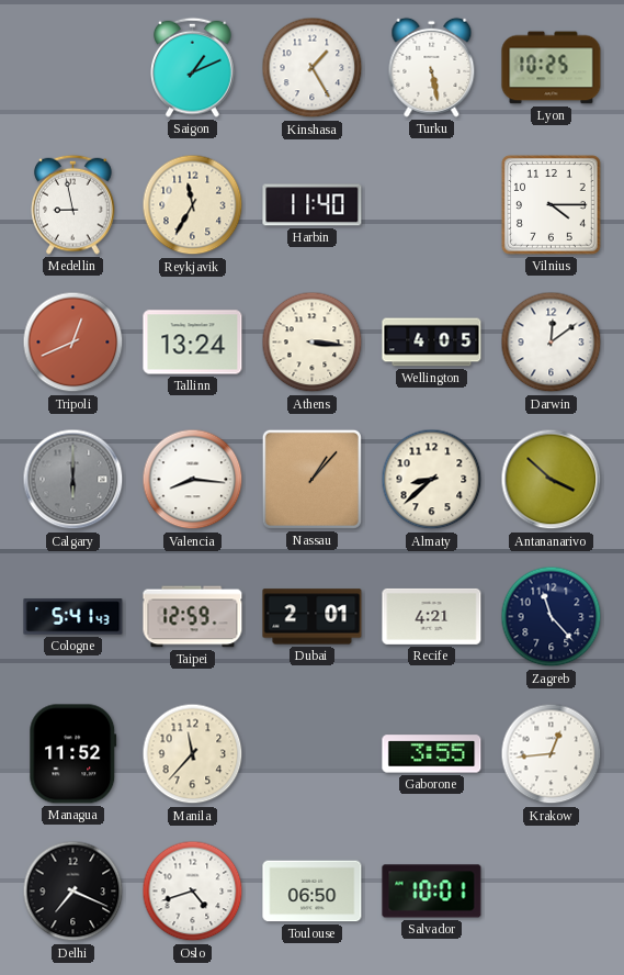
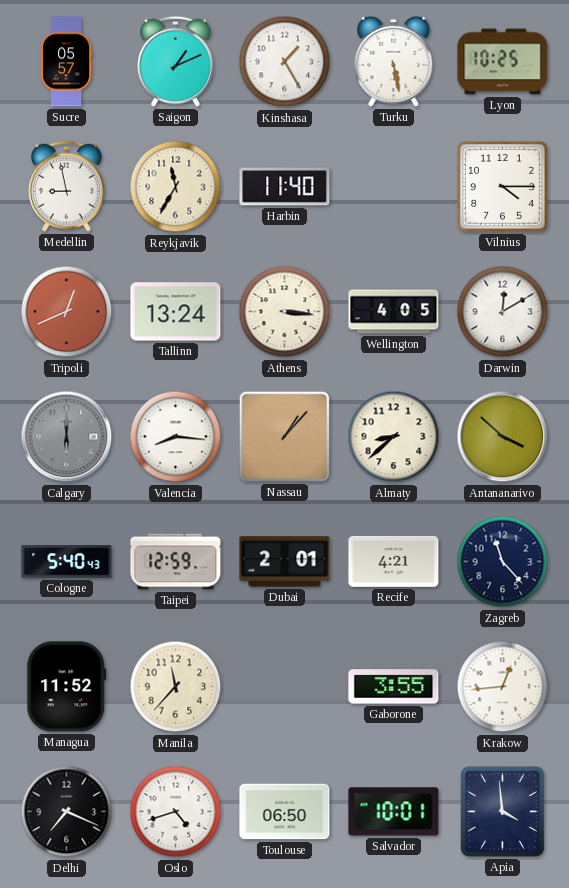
Sucre: none -> 05:57
Darwin: 12:09 -> 12:10
Cologne: 5:41 -> 5:40
Apia: none -> 3:59
